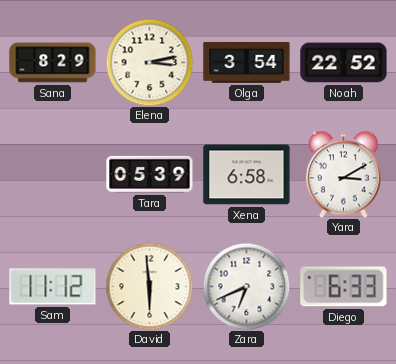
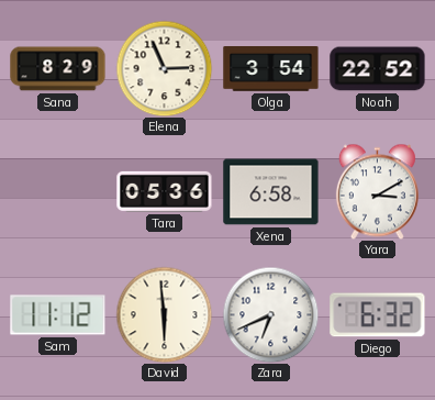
Elena: 3:13 -> 2:56
Tara: 05:39 -> 05:36
Diego: 6:33 -> 6:32
